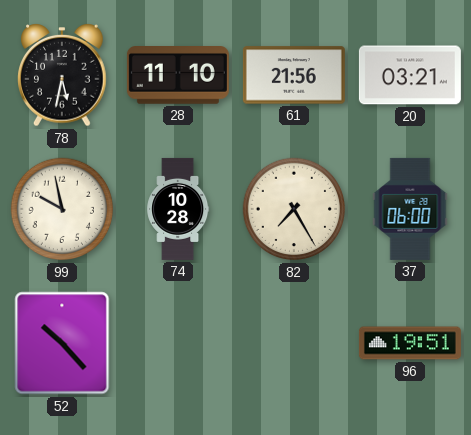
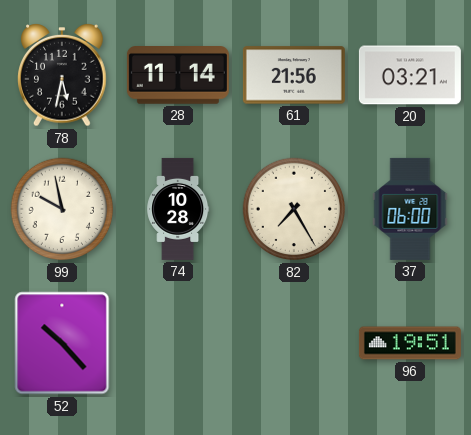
28: 11:10 -> 11:14
